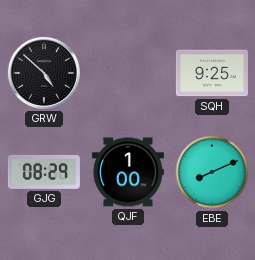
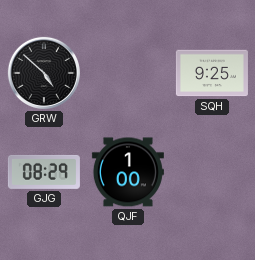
EBE: 8:11 -> none
